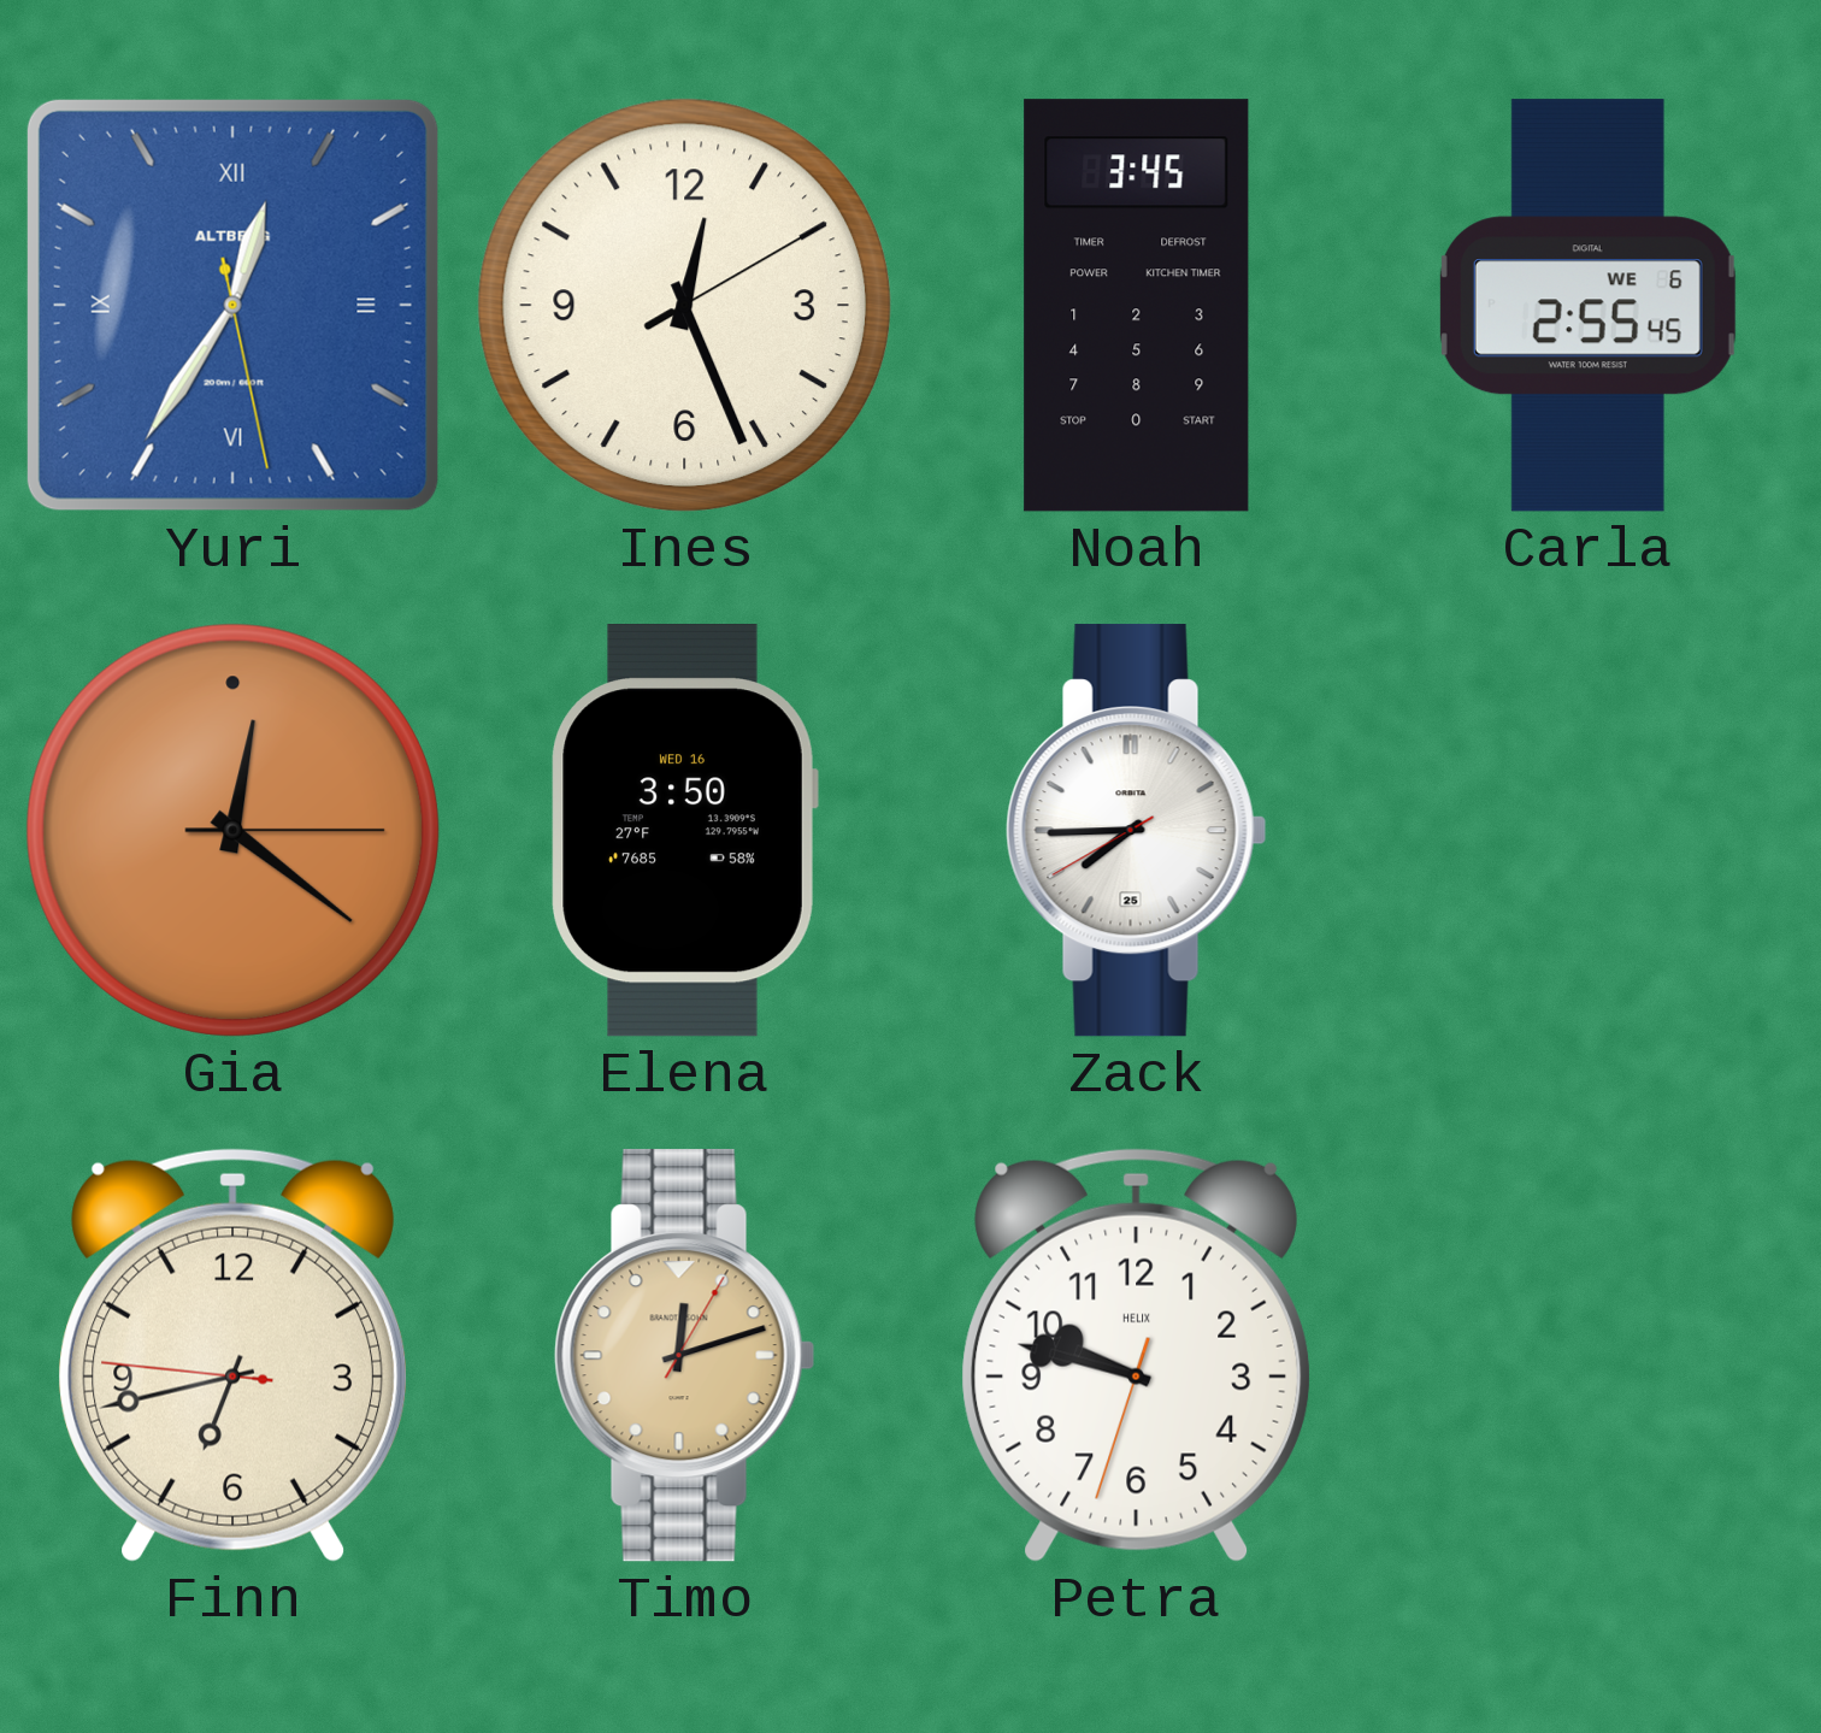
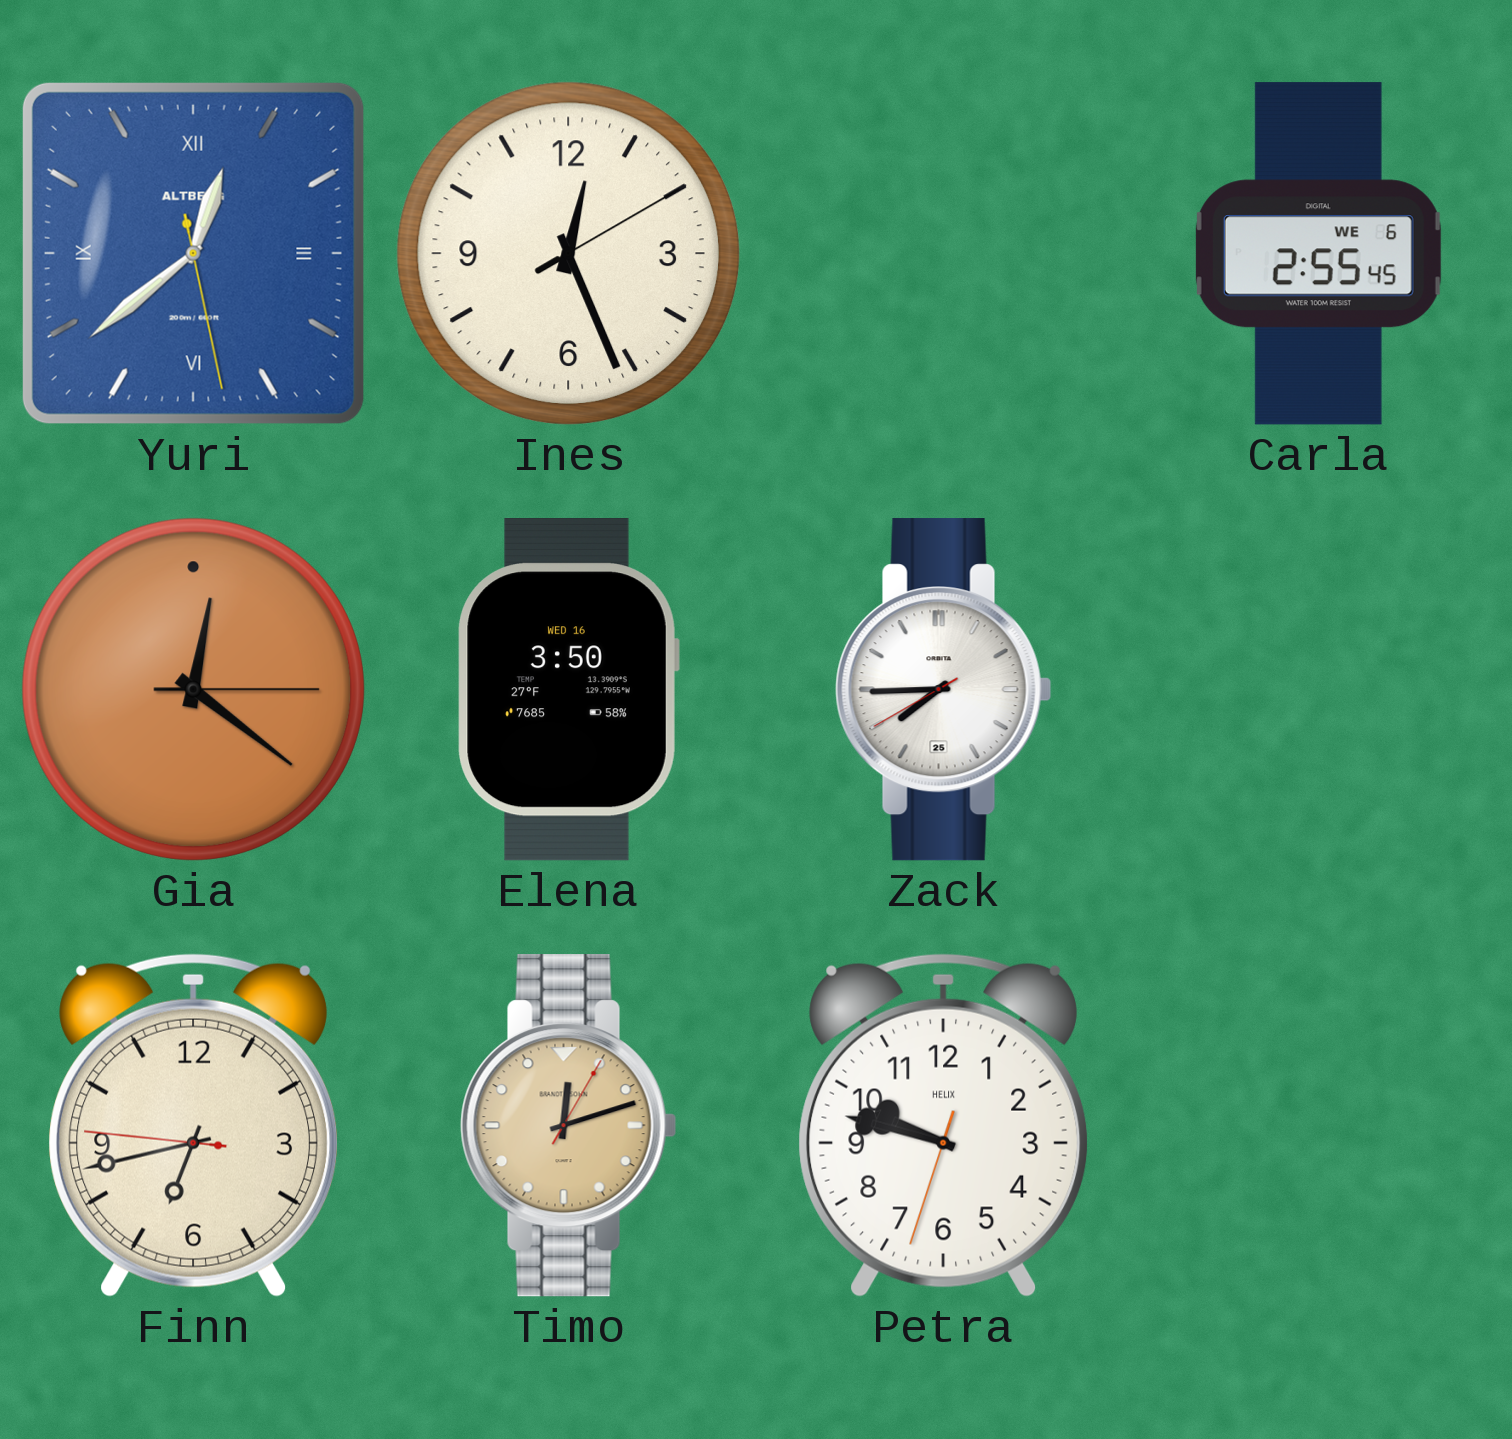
Yuri: 12:35 -> 12:38
Noah: 3:45 -> none
